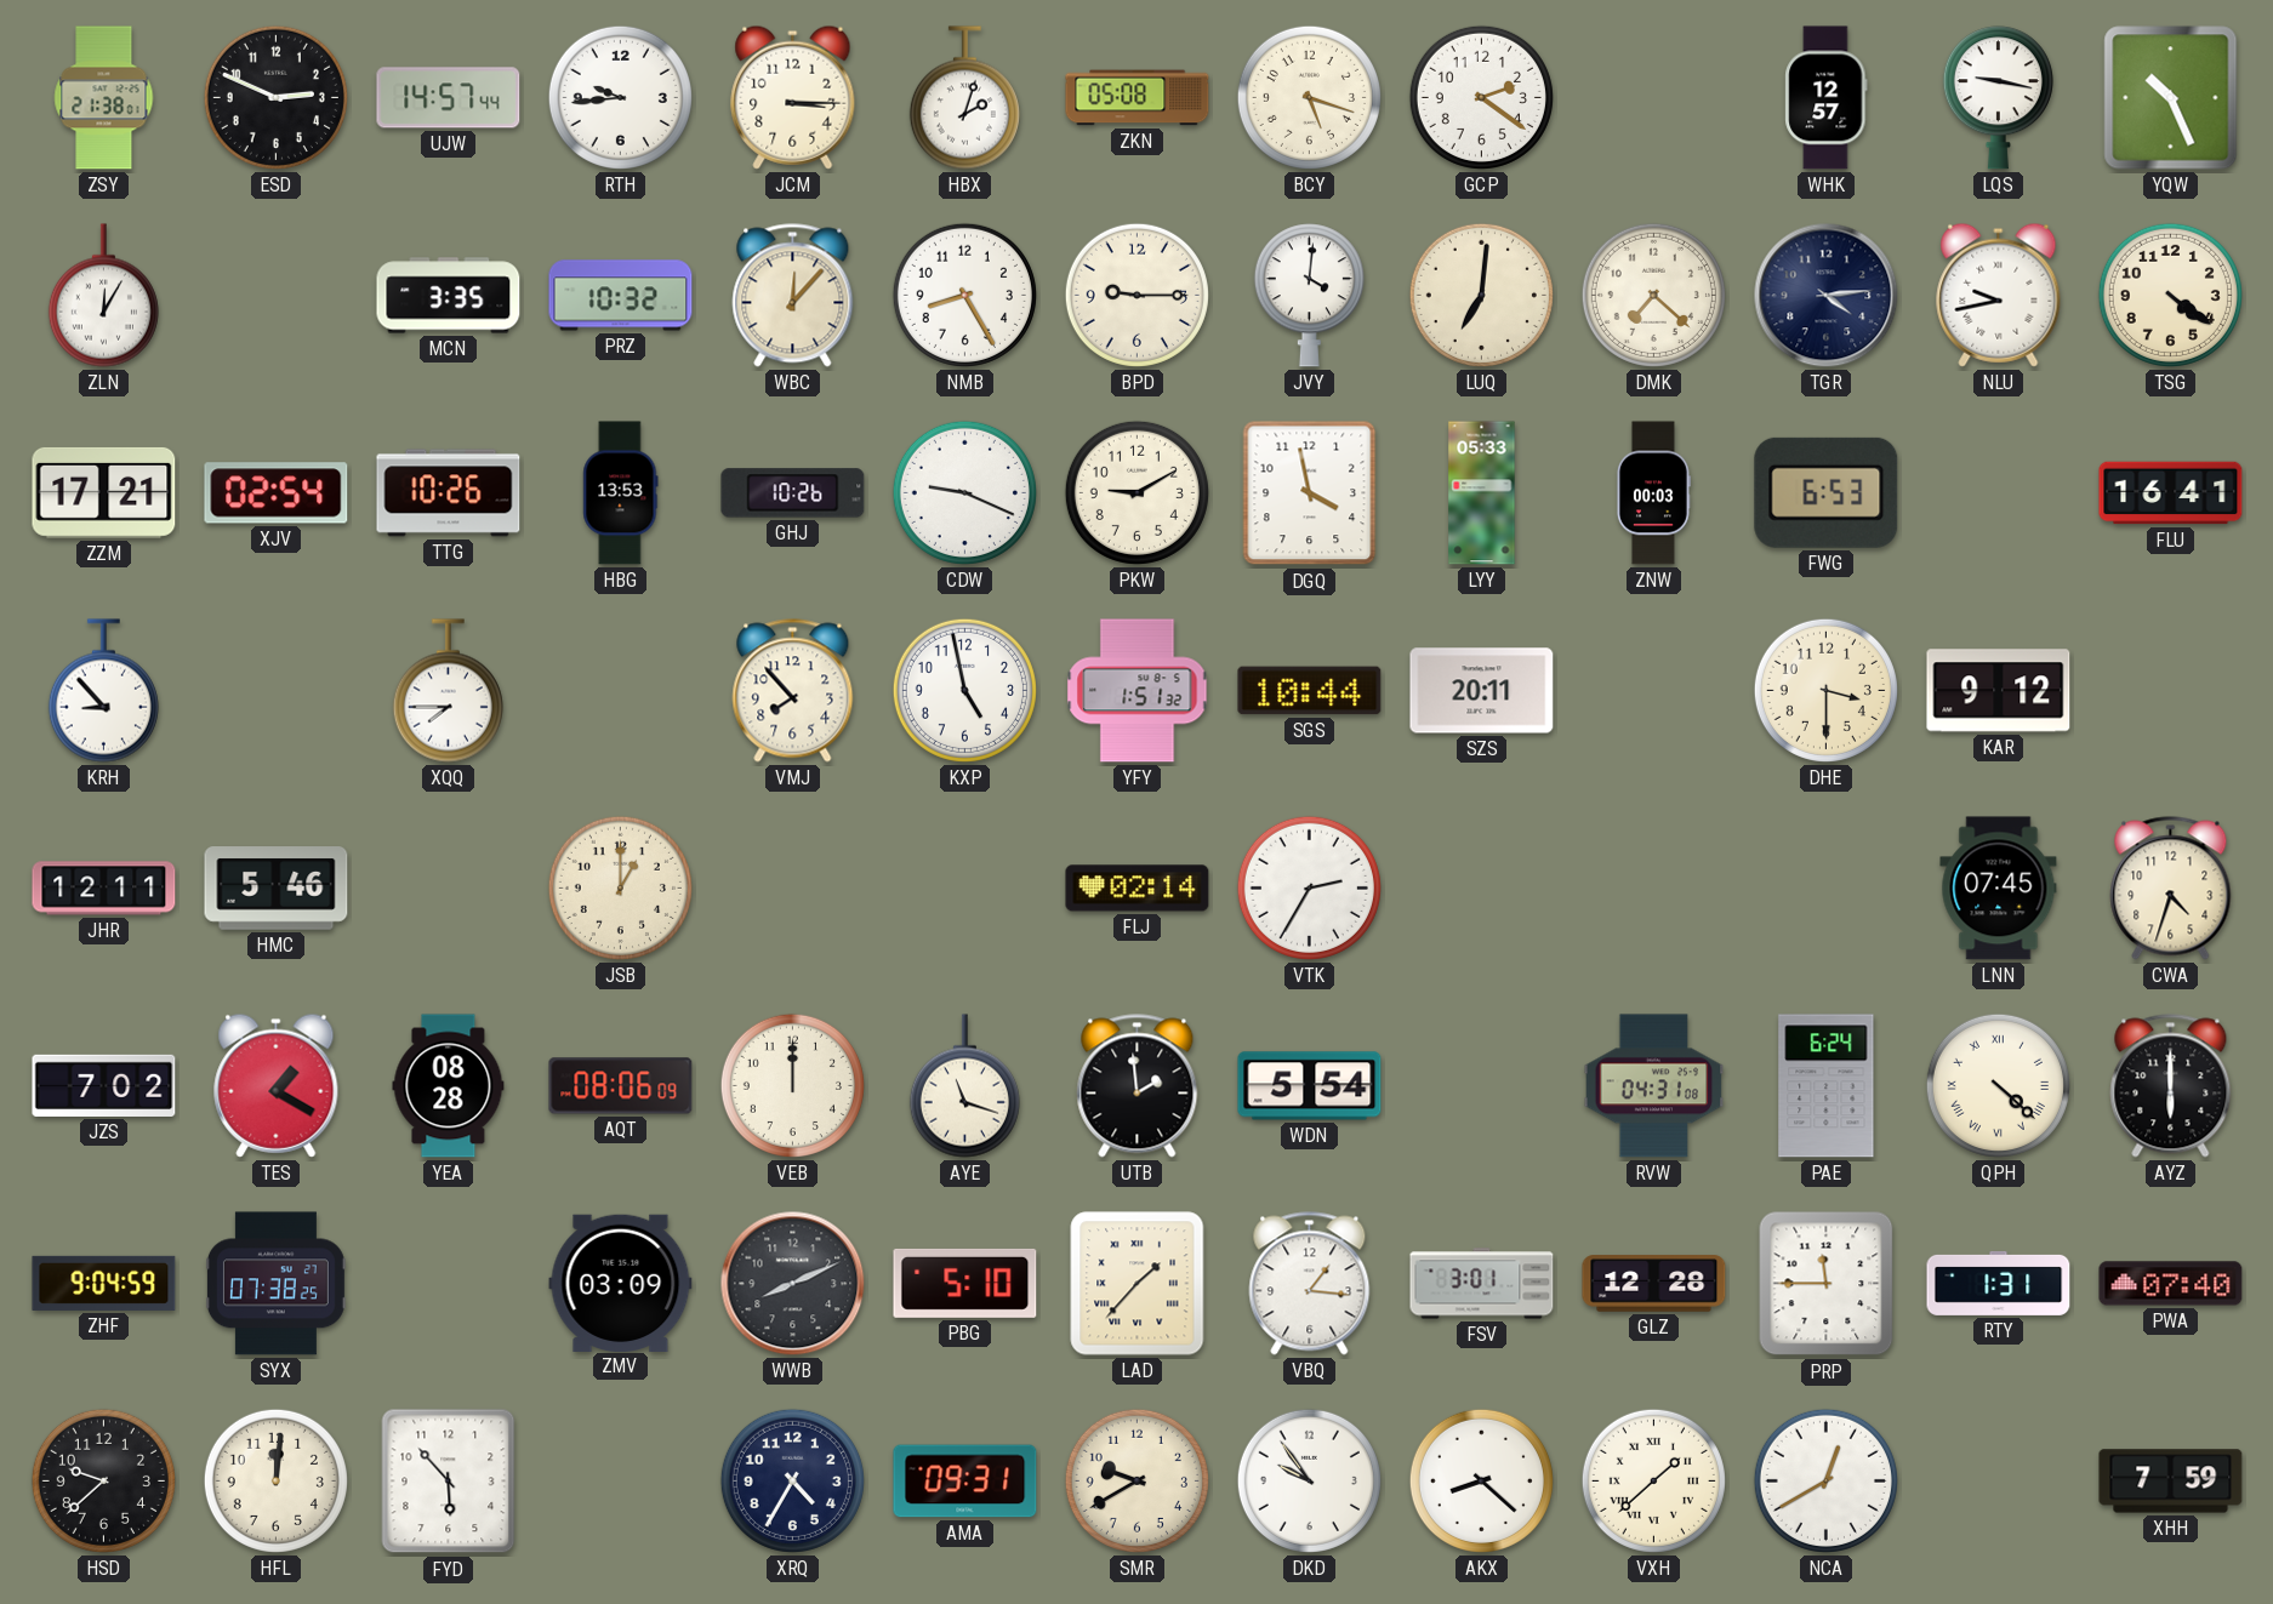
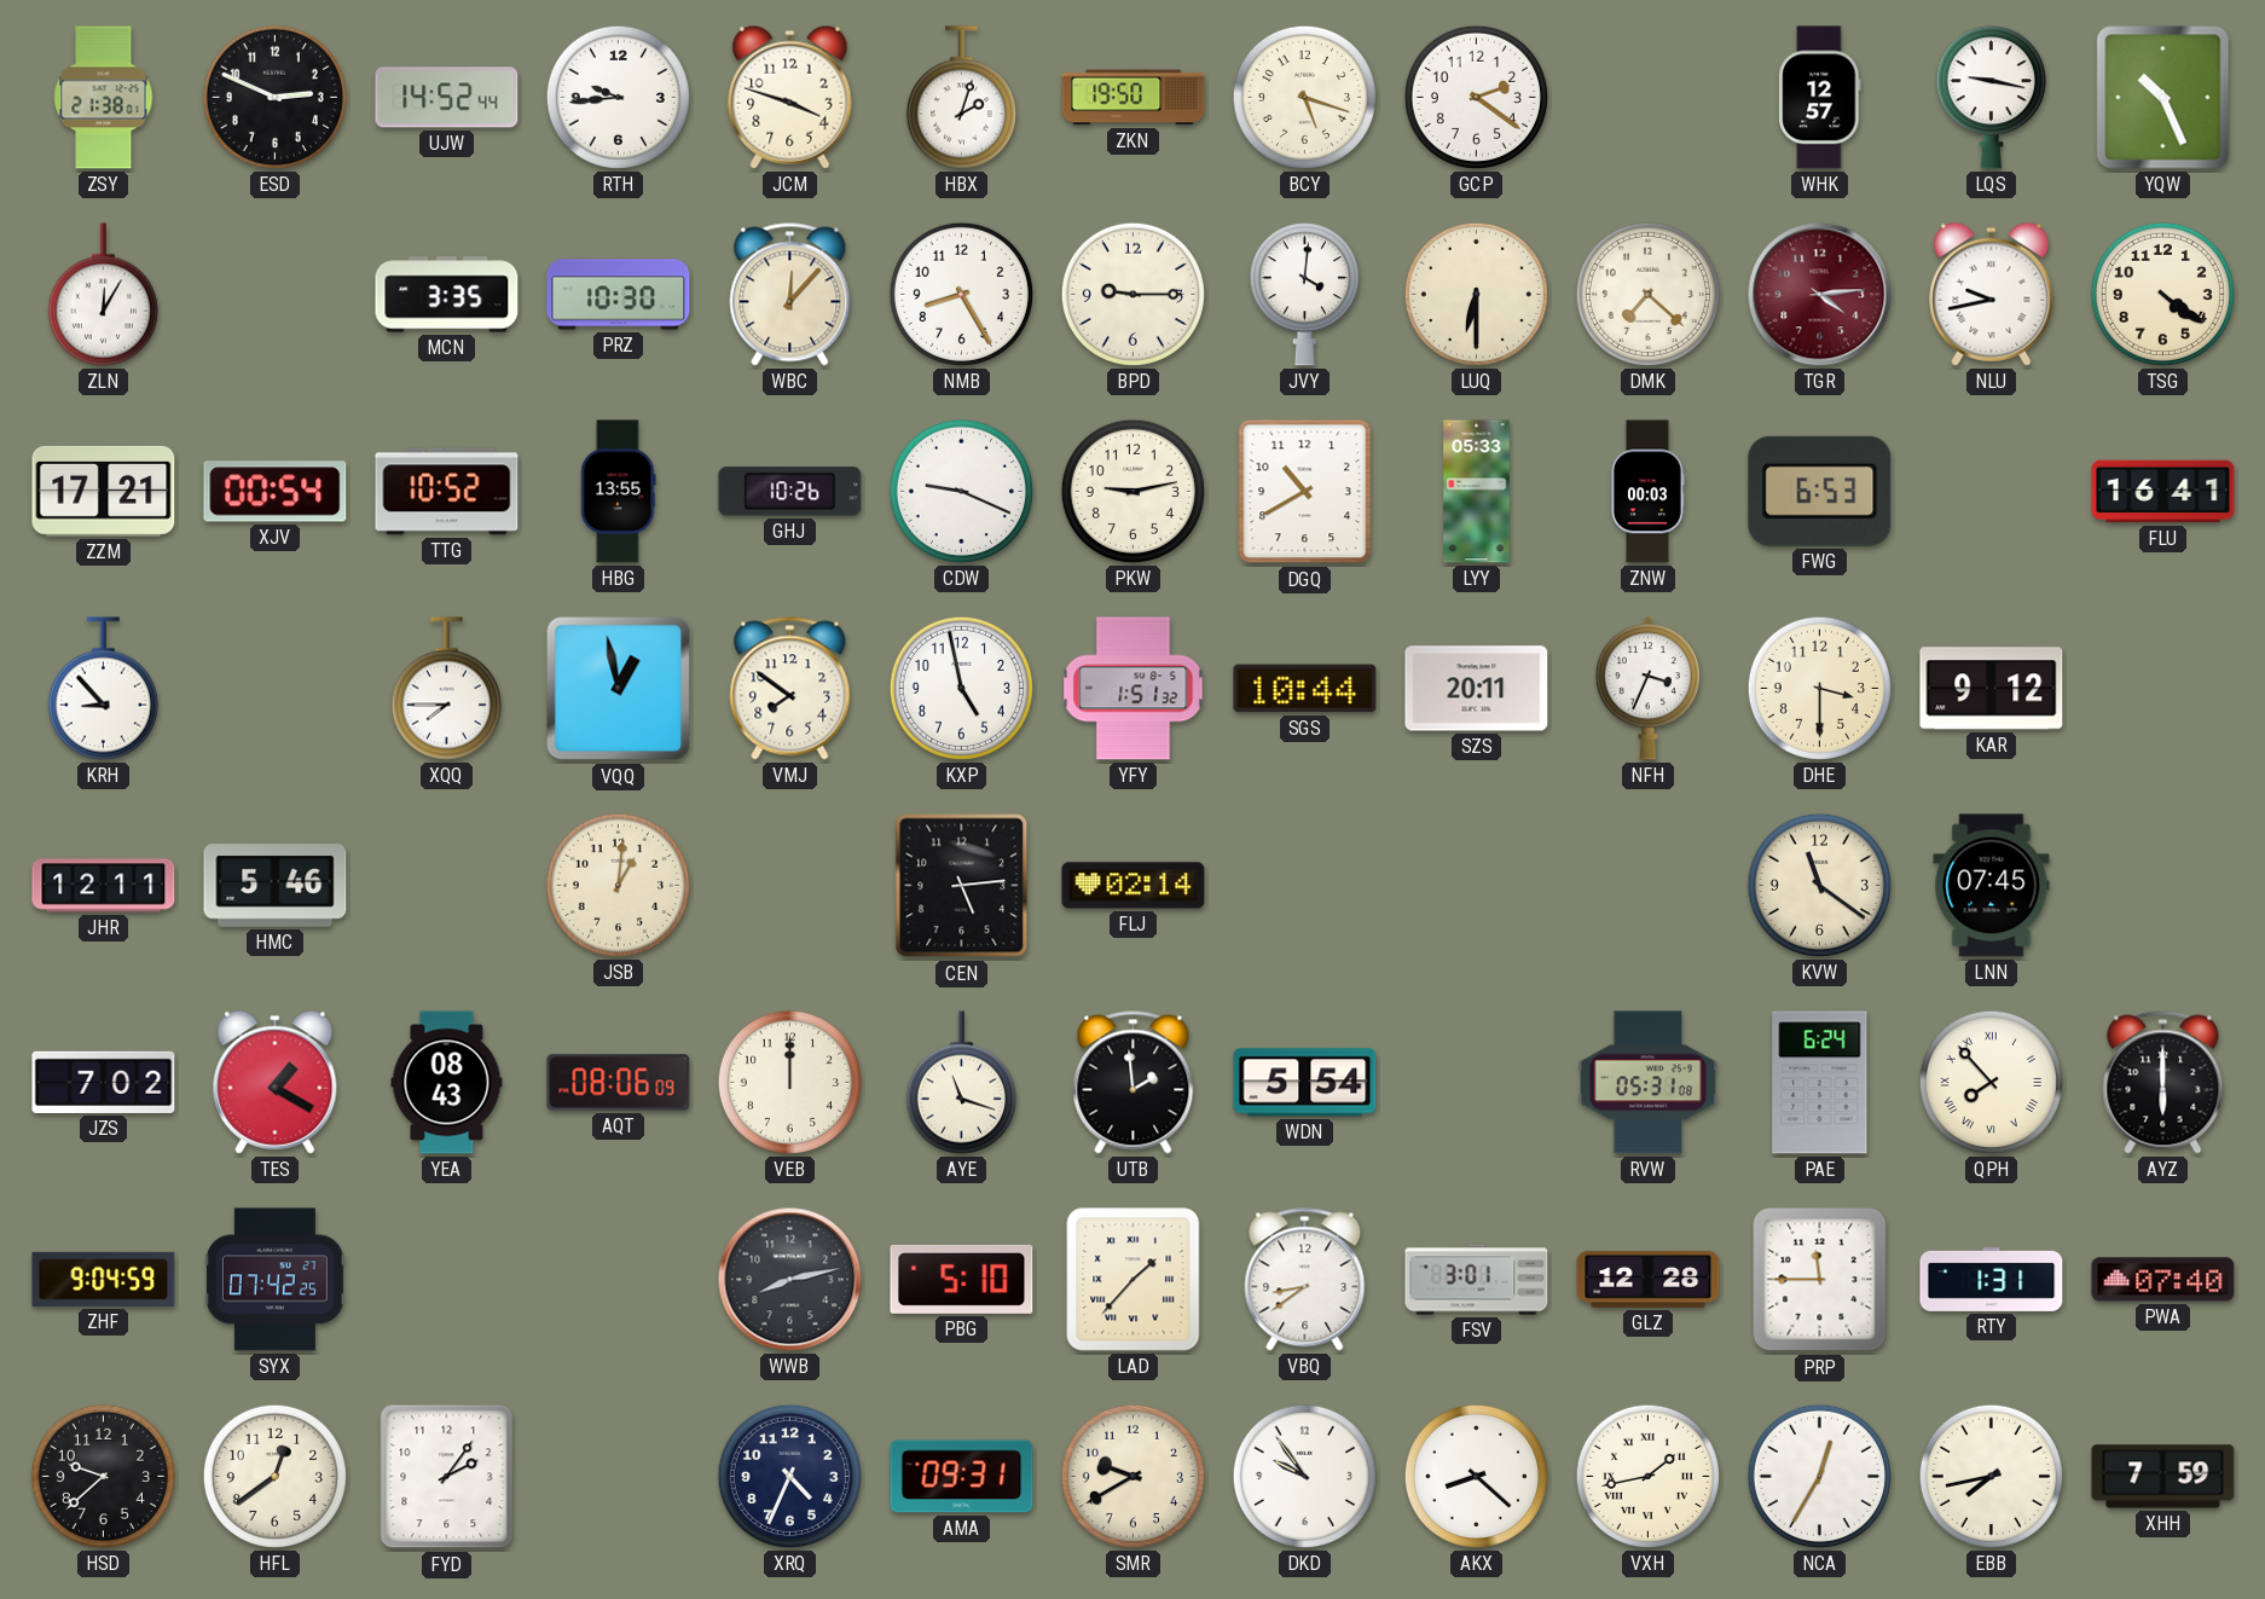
UJW: 14:57 -> 14:52
JCM: 3:15 -> 3:48
ZKN: 05:08 -> 19:50
PRZ: 10:32 -> 10:30
LUQ: 7:01 -> 6:30
TGR dial: navy -> burgundy
XJV: 02:54 -> 00:54
TTG: 10:26 -> 10:52
HBG: 13:53 -> 13:55
PKW: 9:10 -> 9:13
DGQ: 3:58 -> 10:40
VQQ: none -> 12:58
VMJ: 7:53 -> 7:51
NFH: none -> 3:34
JSB: 1:00 -> 1:01
CEN: none -> 5:14
VTK: 2:35 -> none
KVW: none -> 11:21
CWA: 4:33 -> none
YEA: 08:28 -> 08:43
RVW: 04:31 -> 05:31
QPH: 4:22 -> 7:53
SYX: 07:38 -> 07:42
ZMV: 03:09 -> none
WWB: 8:11 -> 8:13
VBQ: 1:16 -> 8:39
HFL: 12:01 -> 12:39
FYD: 5:53 -> 2:06
XRQ: 4:35 -> 4:34
VXH: 1:38 -> 1:43
NCA: 12:40 -> 12:35
EBB: none -> 7:43
